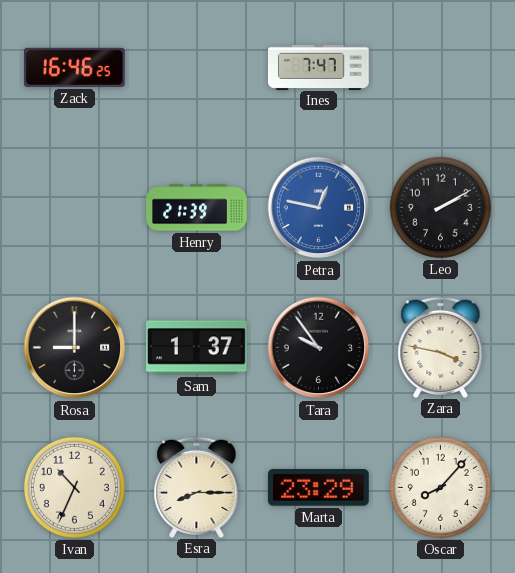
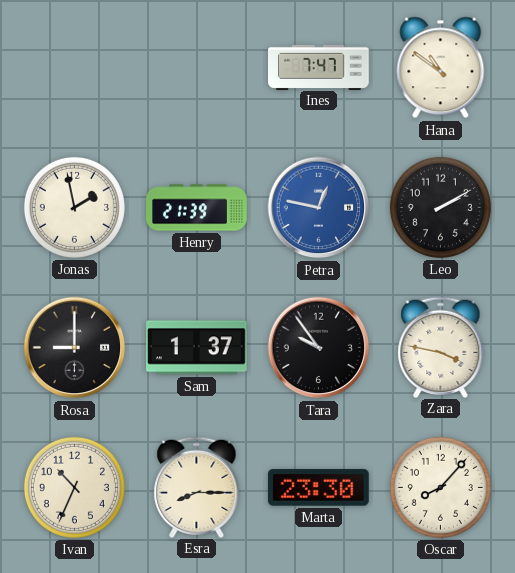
Zack: 16:46 -> none
Hana: none -> 10:51
Jonas: none -> 1:58
Marta: 23:29 -> 23:30
